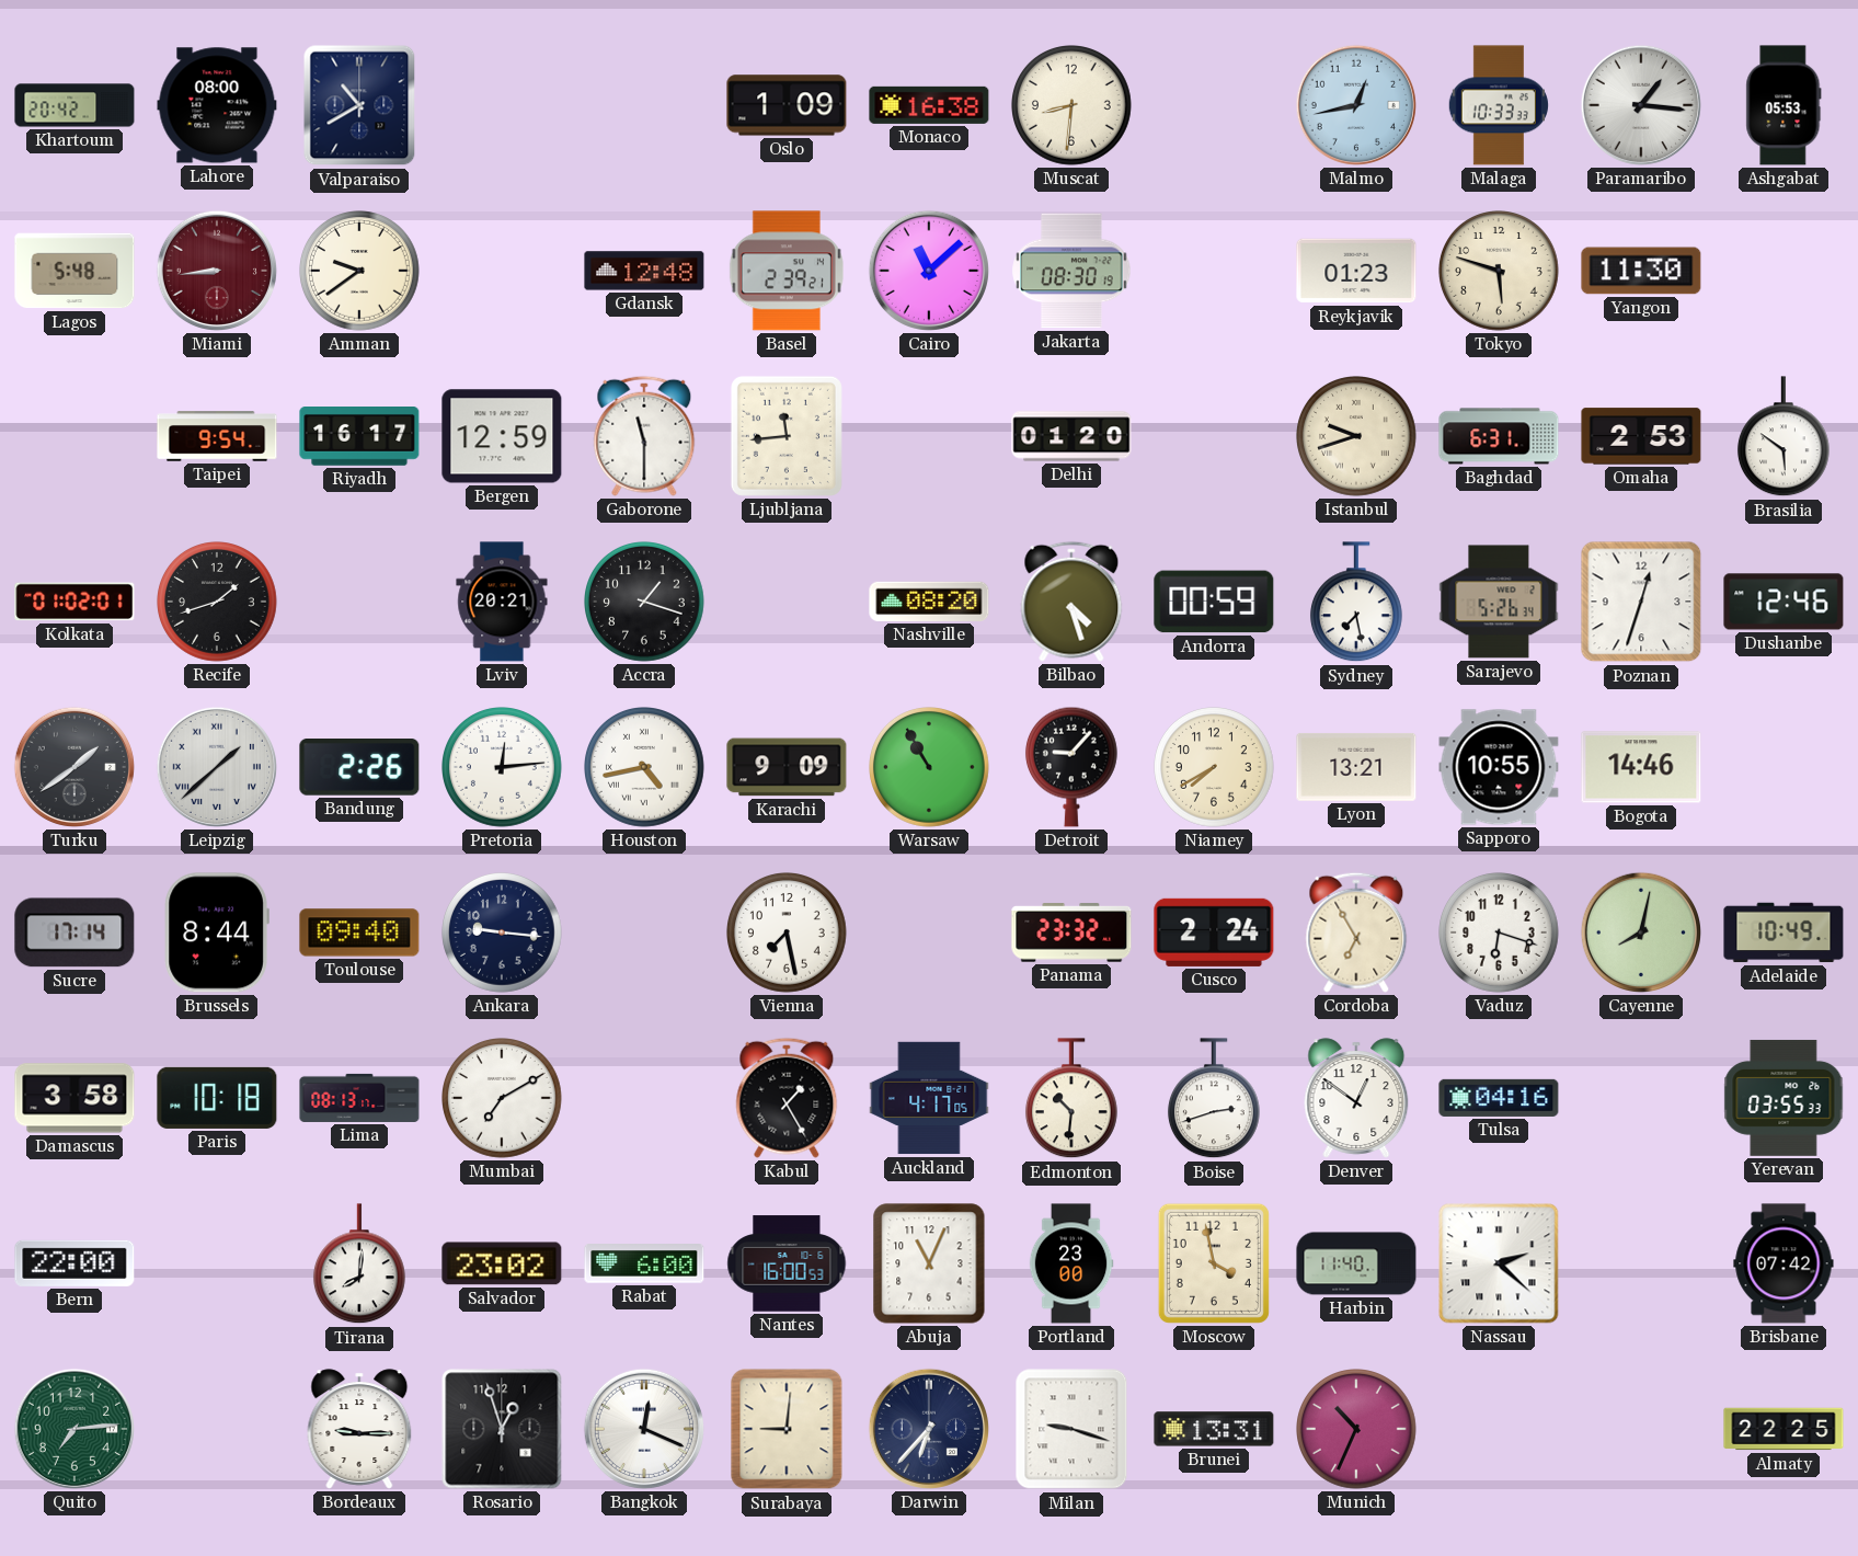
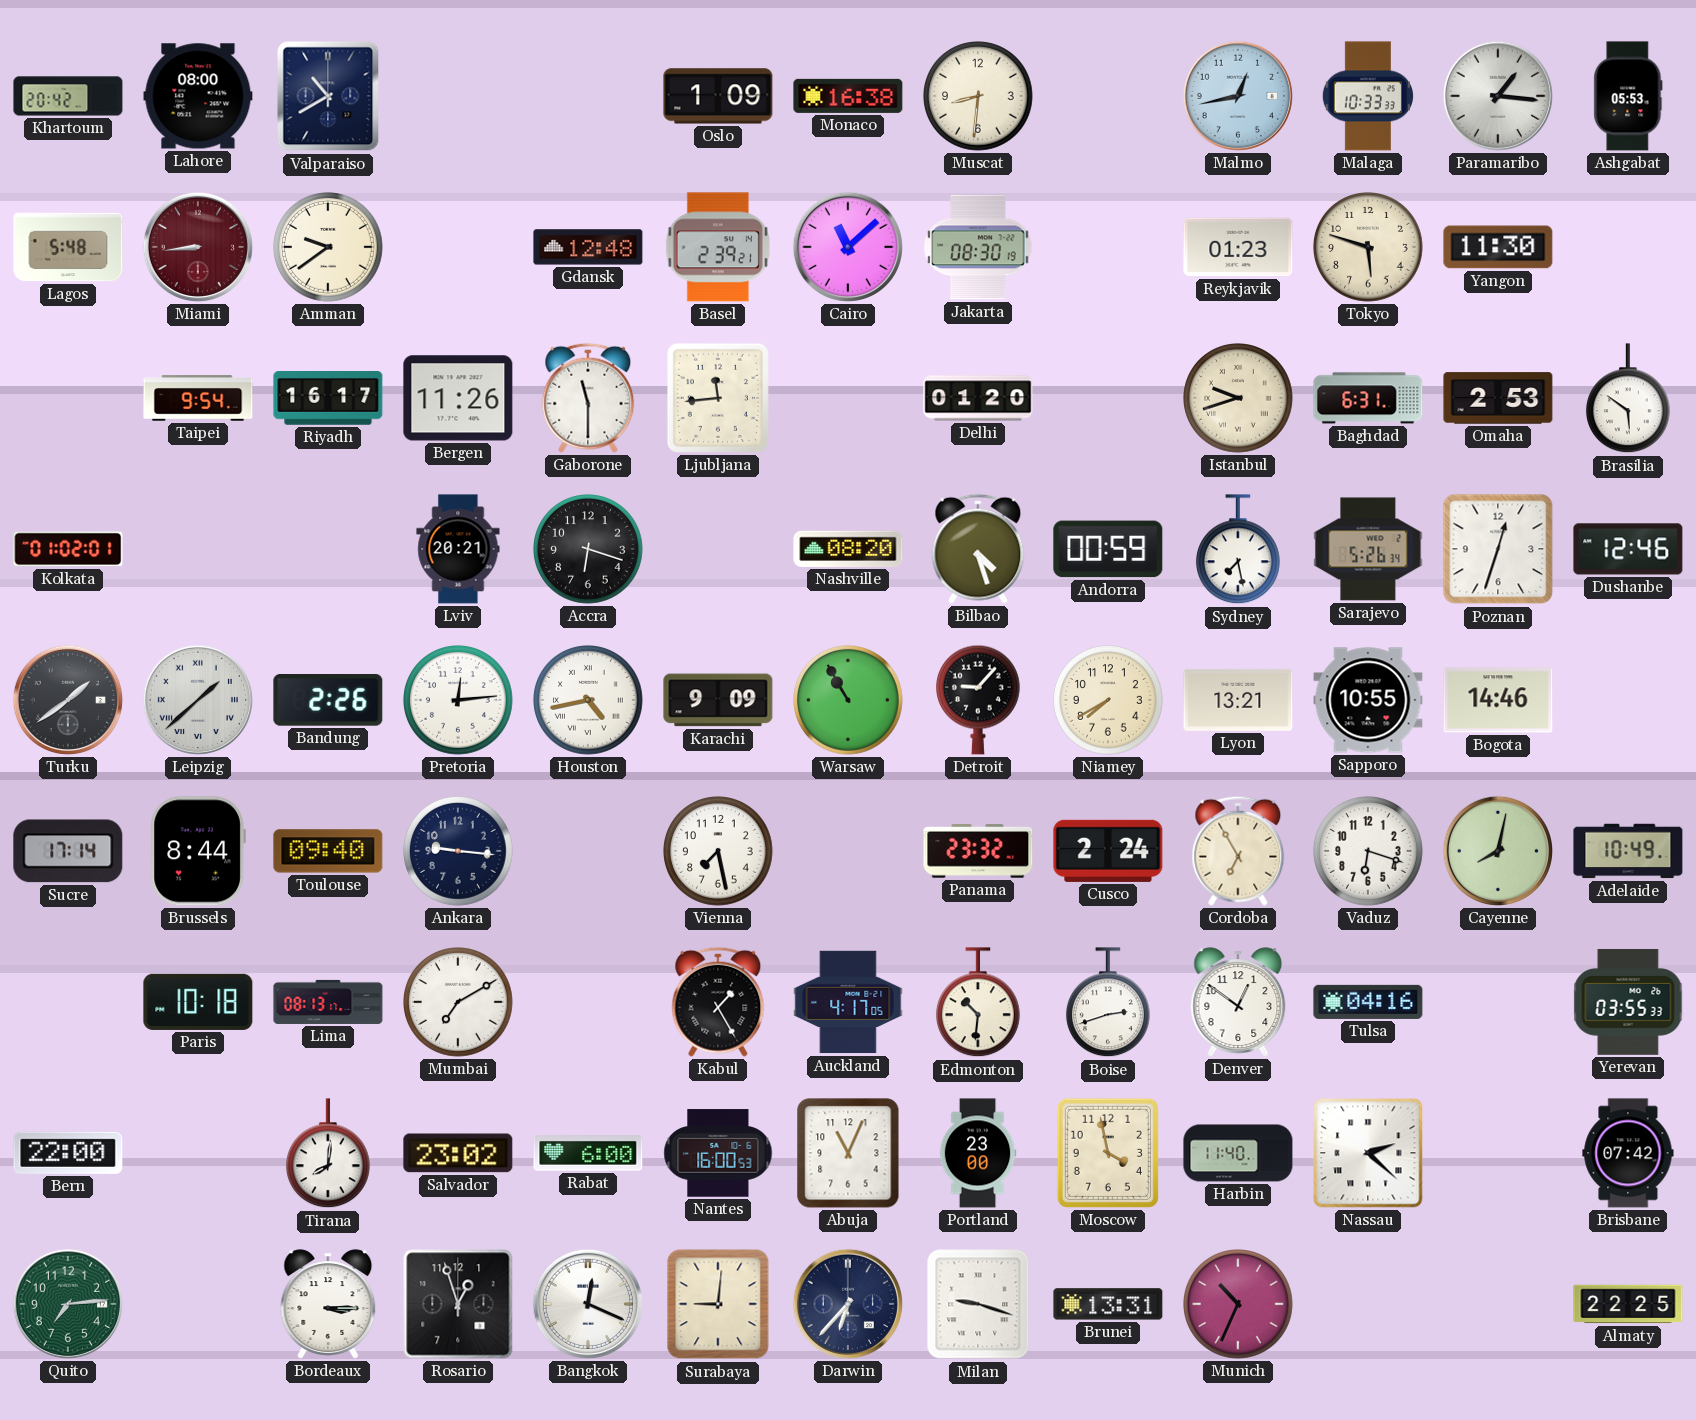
Bergen: 12:59 -> 11:26
Recife: 1:42 -> none
Accra: 1:18 -> 6:18
Damascus: 3:58 -> none
Bordeaux: 9:15 -> 3:15
